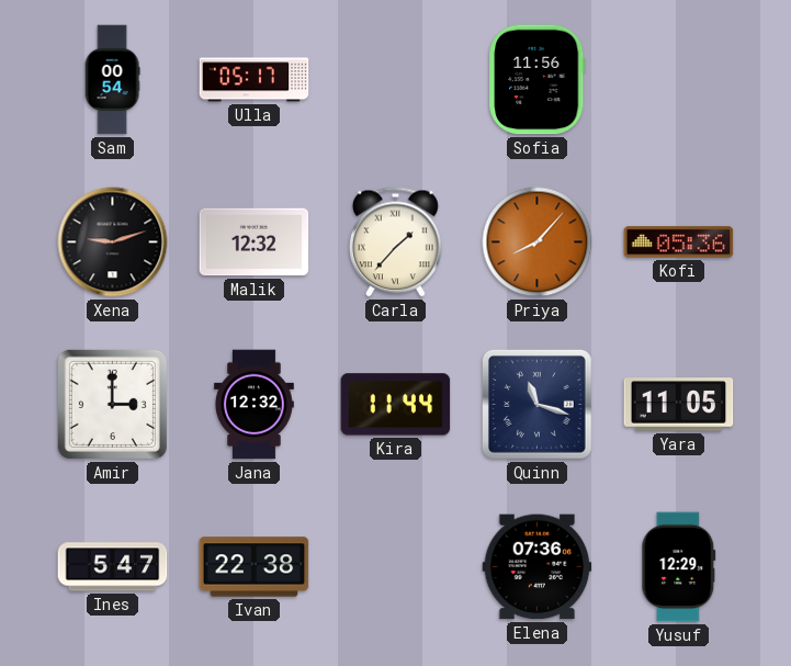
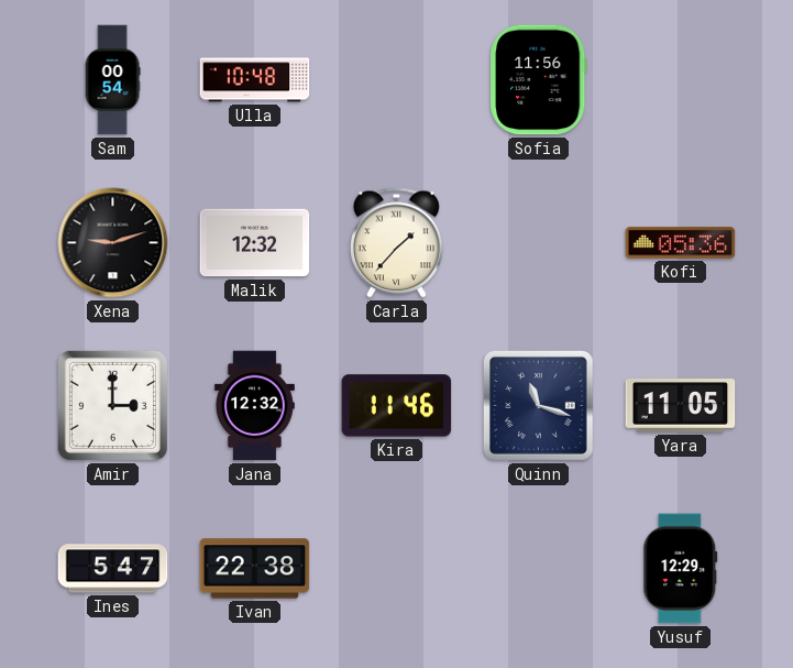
Ulla: 05:17 -> 10:48
Priya: 8:07 -> none
Kira: 11:44 -> 11:46
Elena: 07:36 -> none
